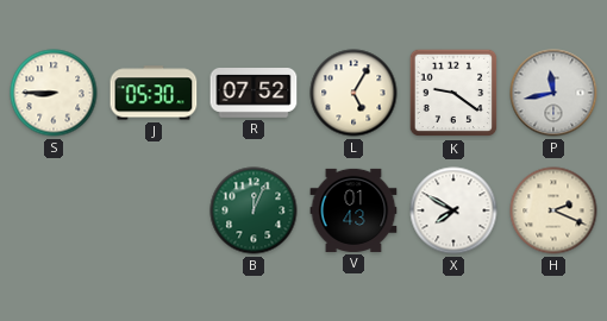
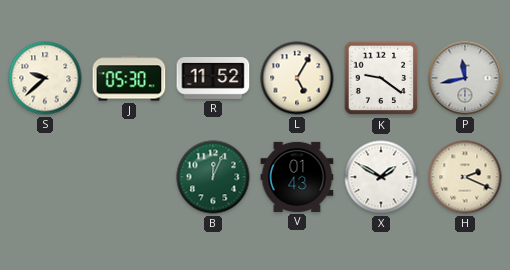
S: 8:45 -> 9:38
R: 07:52 -> 11:52
X: 7:50 -> 1:50
